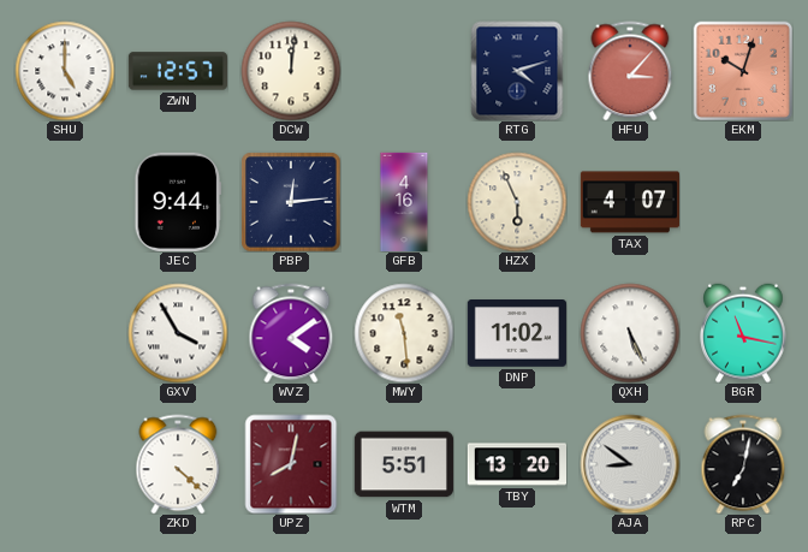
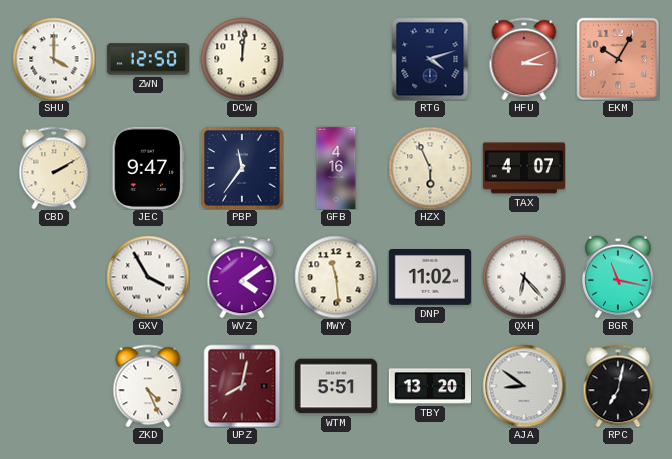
SHU: 5:00 -> 4:00
ZWN: 12:57 -> 12:50
HFU: 3:07 -> 3:11
EKM: 10:03 -> 10:05
CBD: none -> 2:10
JEC: 9:44 -> 9:47
PBP: 12:14 -> 11:36
QXH: 5:26 -> 6:23
ZKD: 4:22 -> 4:26
